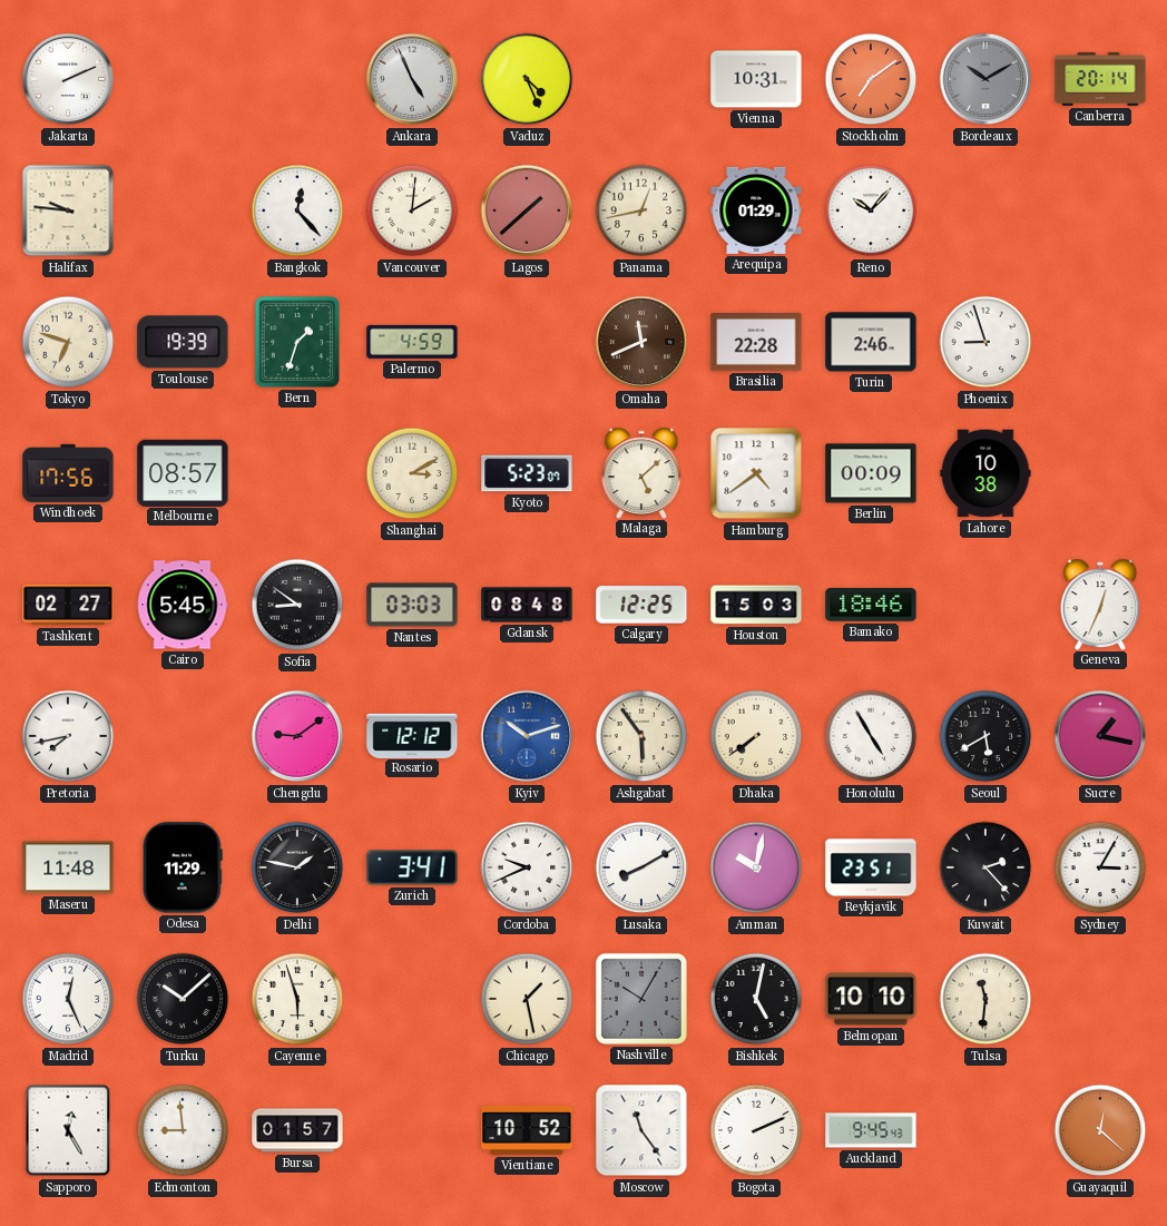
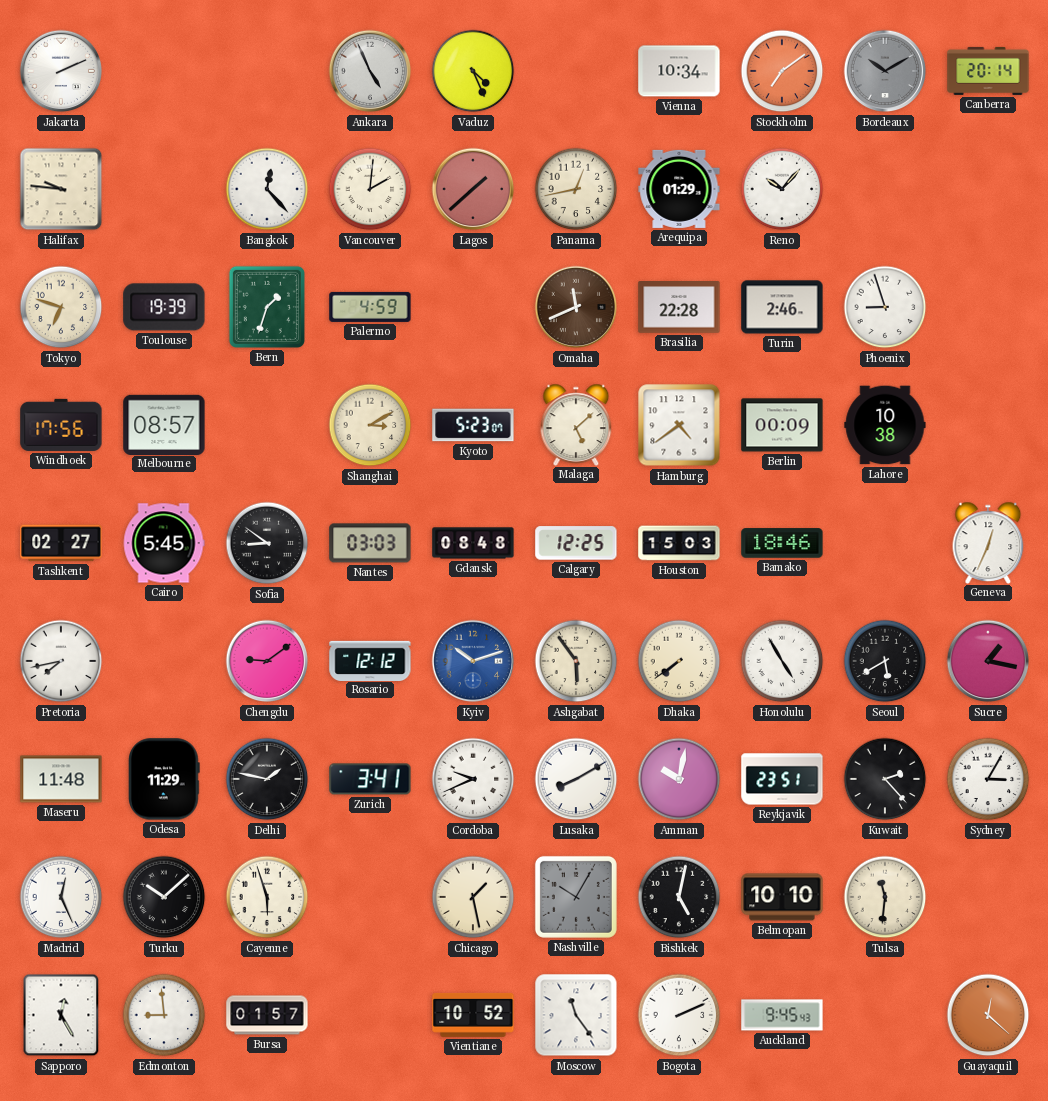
Vienna: 10:31 -> 10:34
